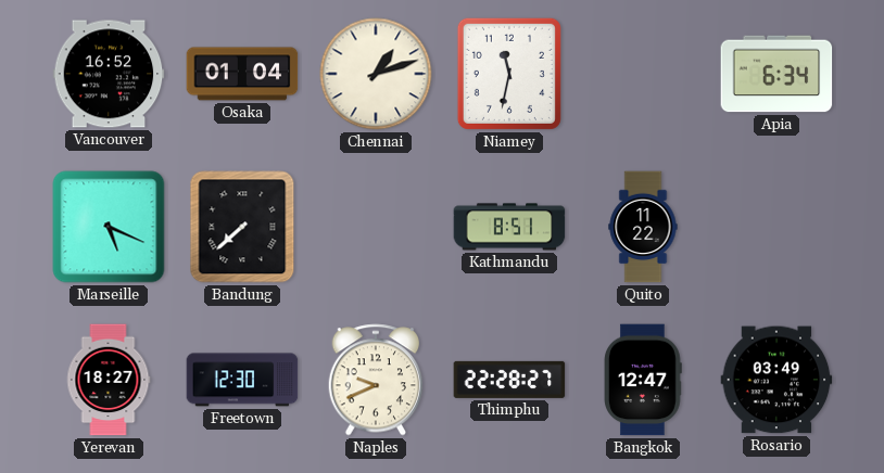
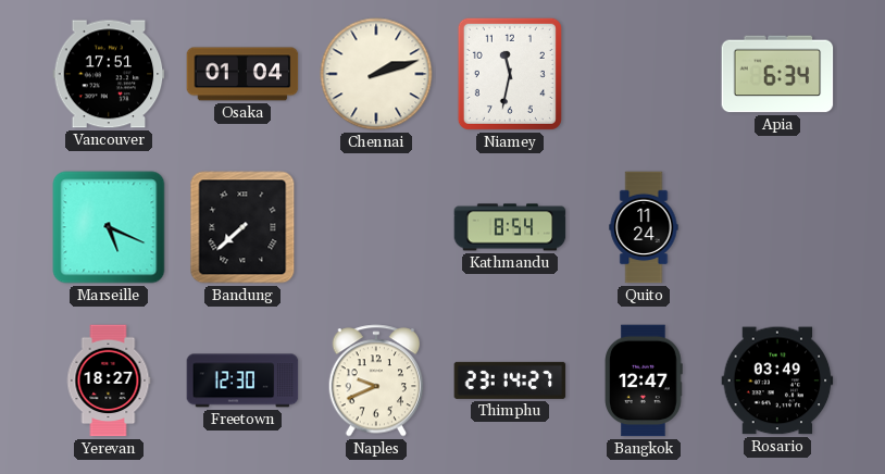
Vancouver: 16:52 -> 17:51
Chennai: 1:12 -> 2:12
Kathmandu: 8:51 -> 8:54
Quito: 11:22 -> 11:24
Thimphu: 22:28 -> 23:14
